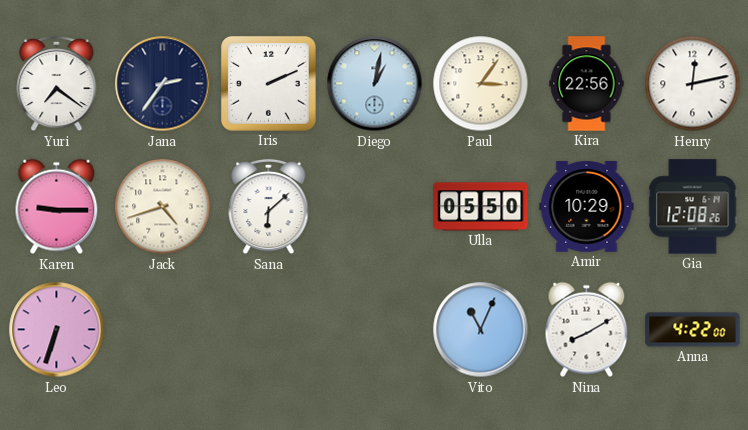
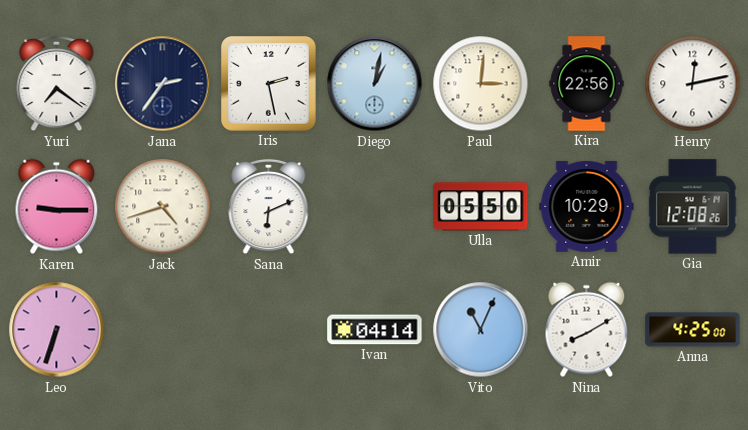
Iris: 2:11 -> 2:28
Paul: 3:06 -> 3:01
Sana: 6:08 -> 6:11
Ivan: none -> 04:14
Anna: 4:22 -> 4:25
